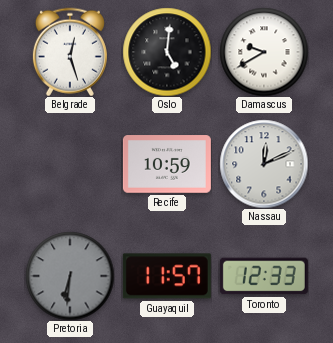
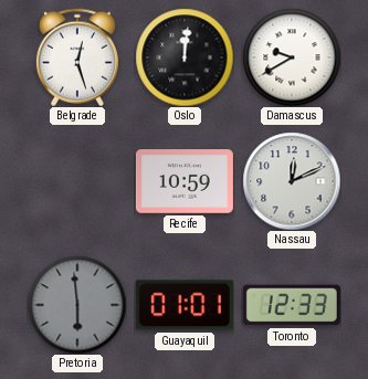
Oslo: 5:01 -> 12:01
Pretoria: 6:31 -> 5:59
Guayaquil: 11:57 -> 01:01
